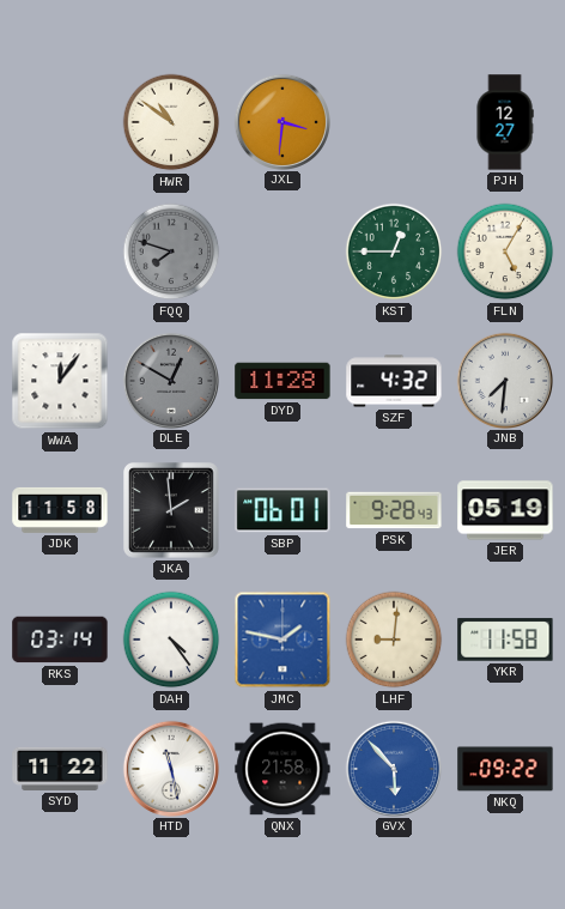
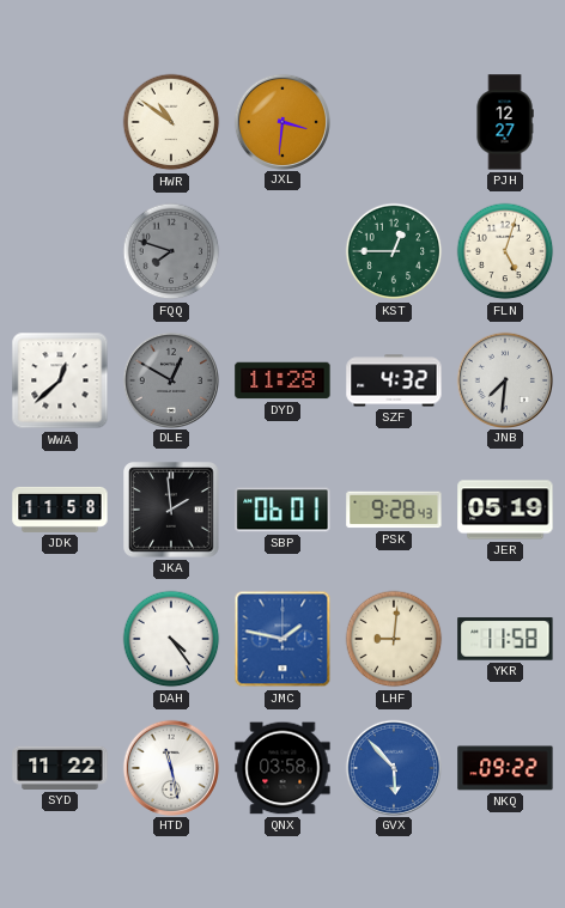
FLN: 5:05 -> 5:03
WWA: 12:06 -> 12:38
RKS: 03:14 -> none
QNX: 21:58 -> 03:58
